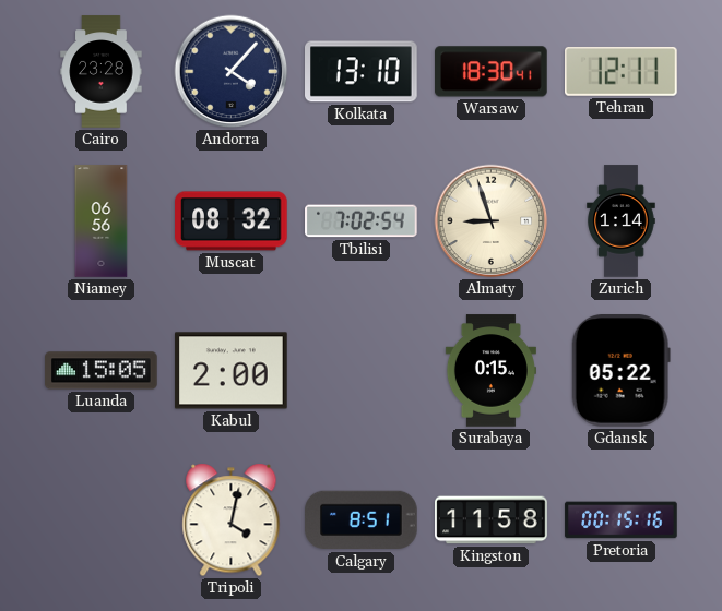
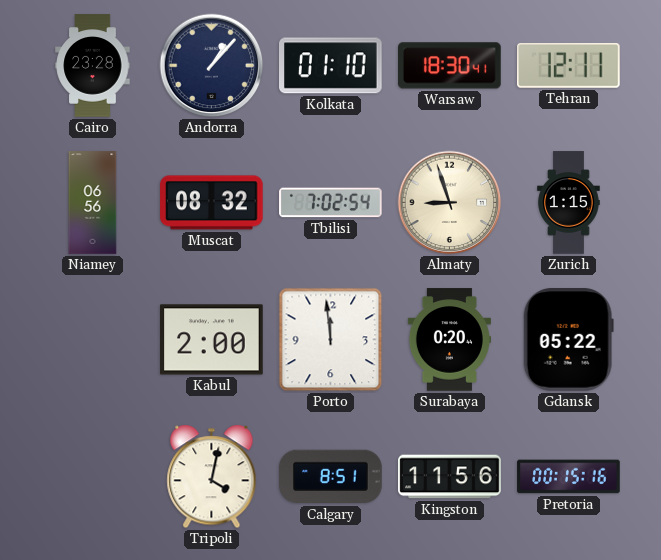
Andorra: 4:07 -> 1:07
Kolkata: 13:10 -> 01:10
Zurich: 1:14 -> 1:15
Luanda: 15:05 -> none
Porto: none -> 11:59
Surabaya: 0:15 -> 0:20
Kingston: 11:58 -> 11:56
